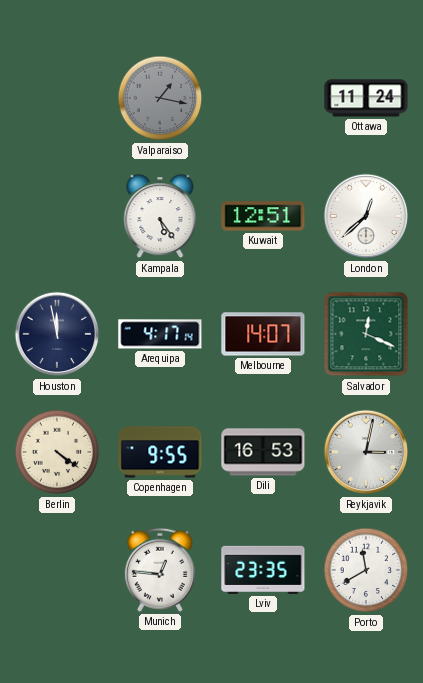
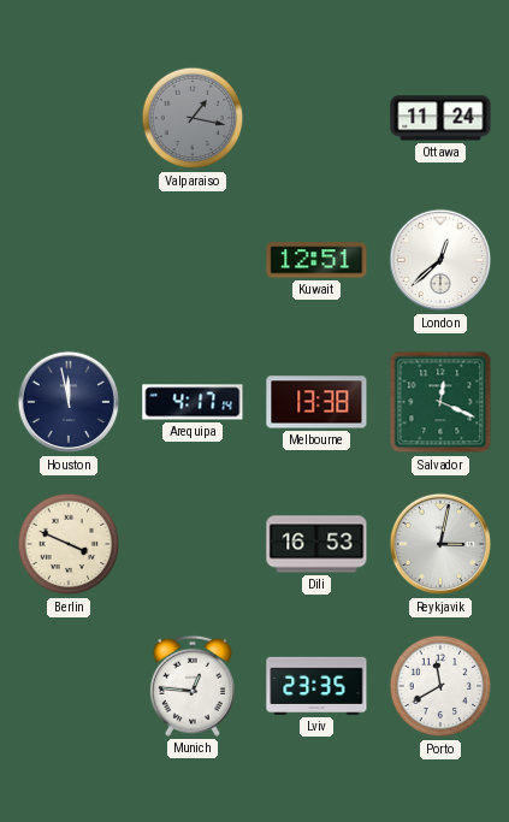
Kampala: 5:24 -> none
Melbourne: 14:07 -> 13:38
Berlin: 4:21 -> 3:49
Copenhagen: 9:55 -> none
